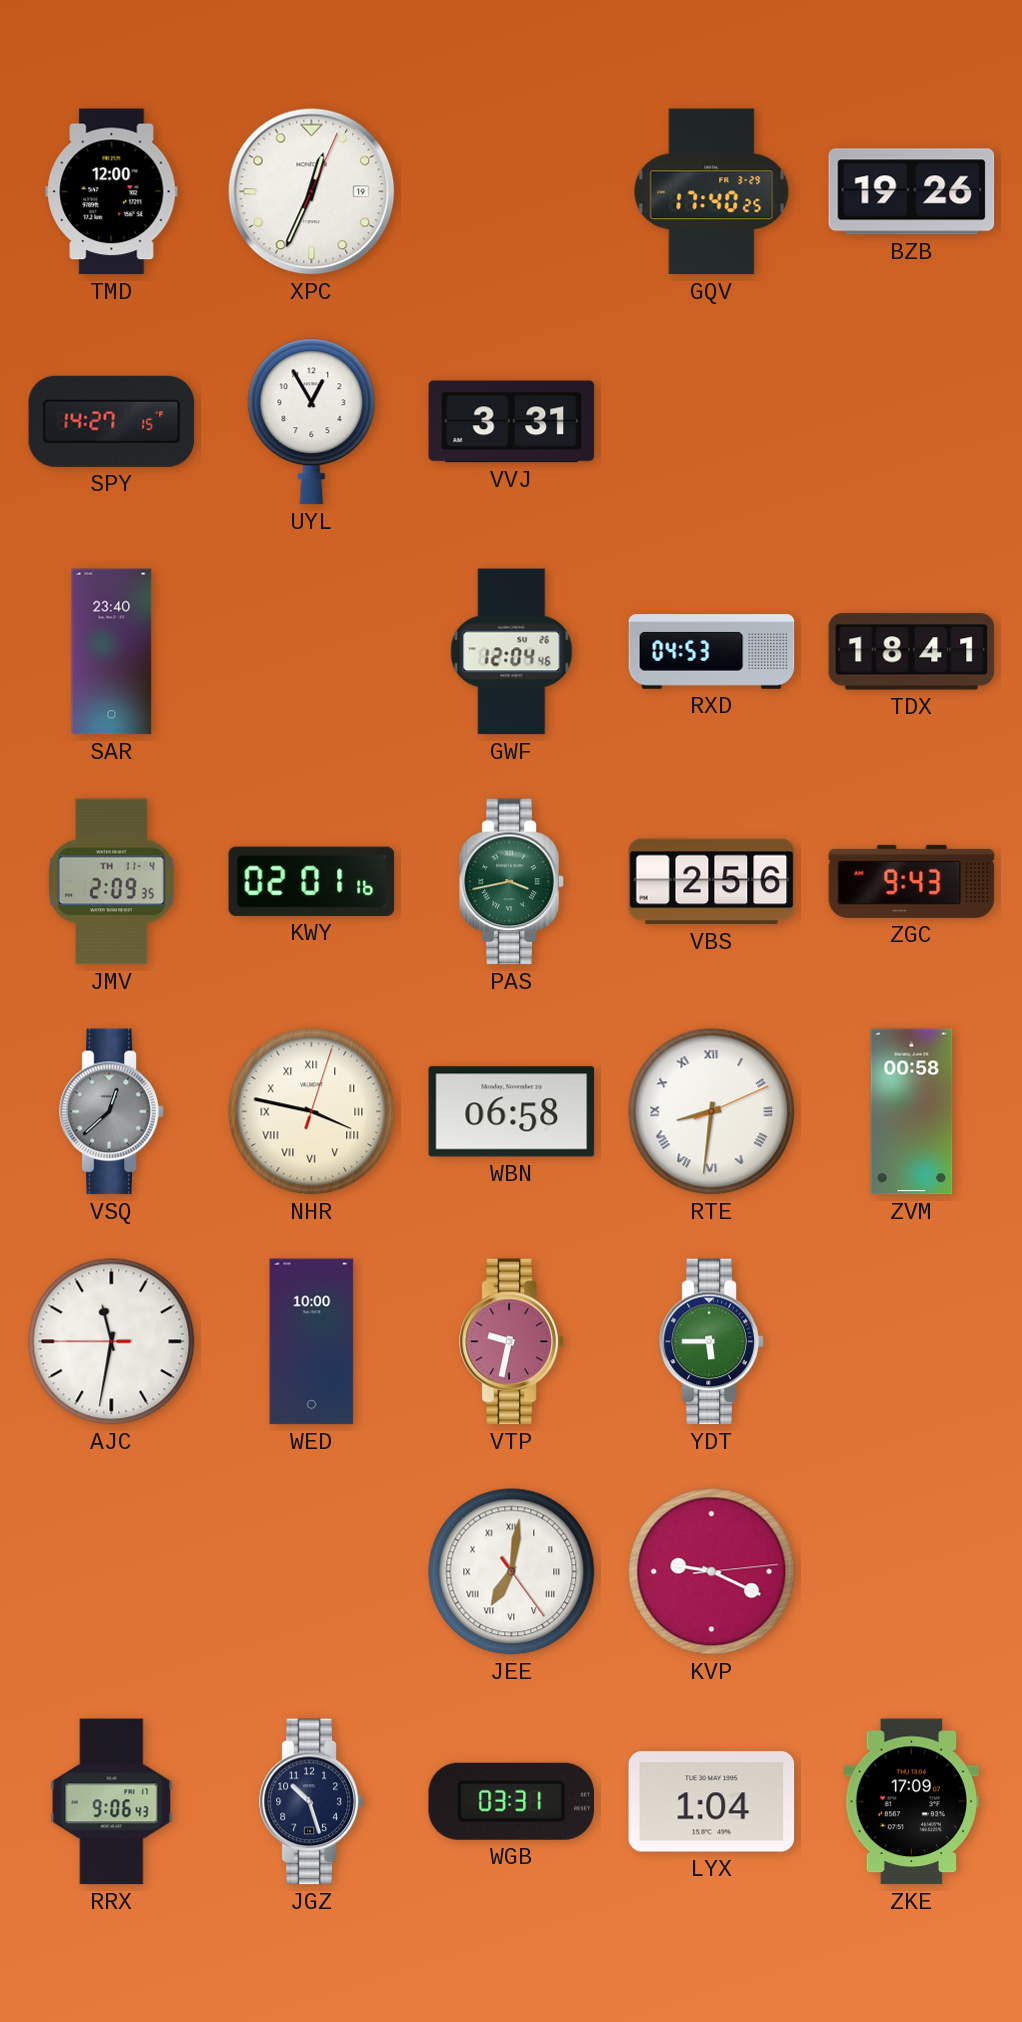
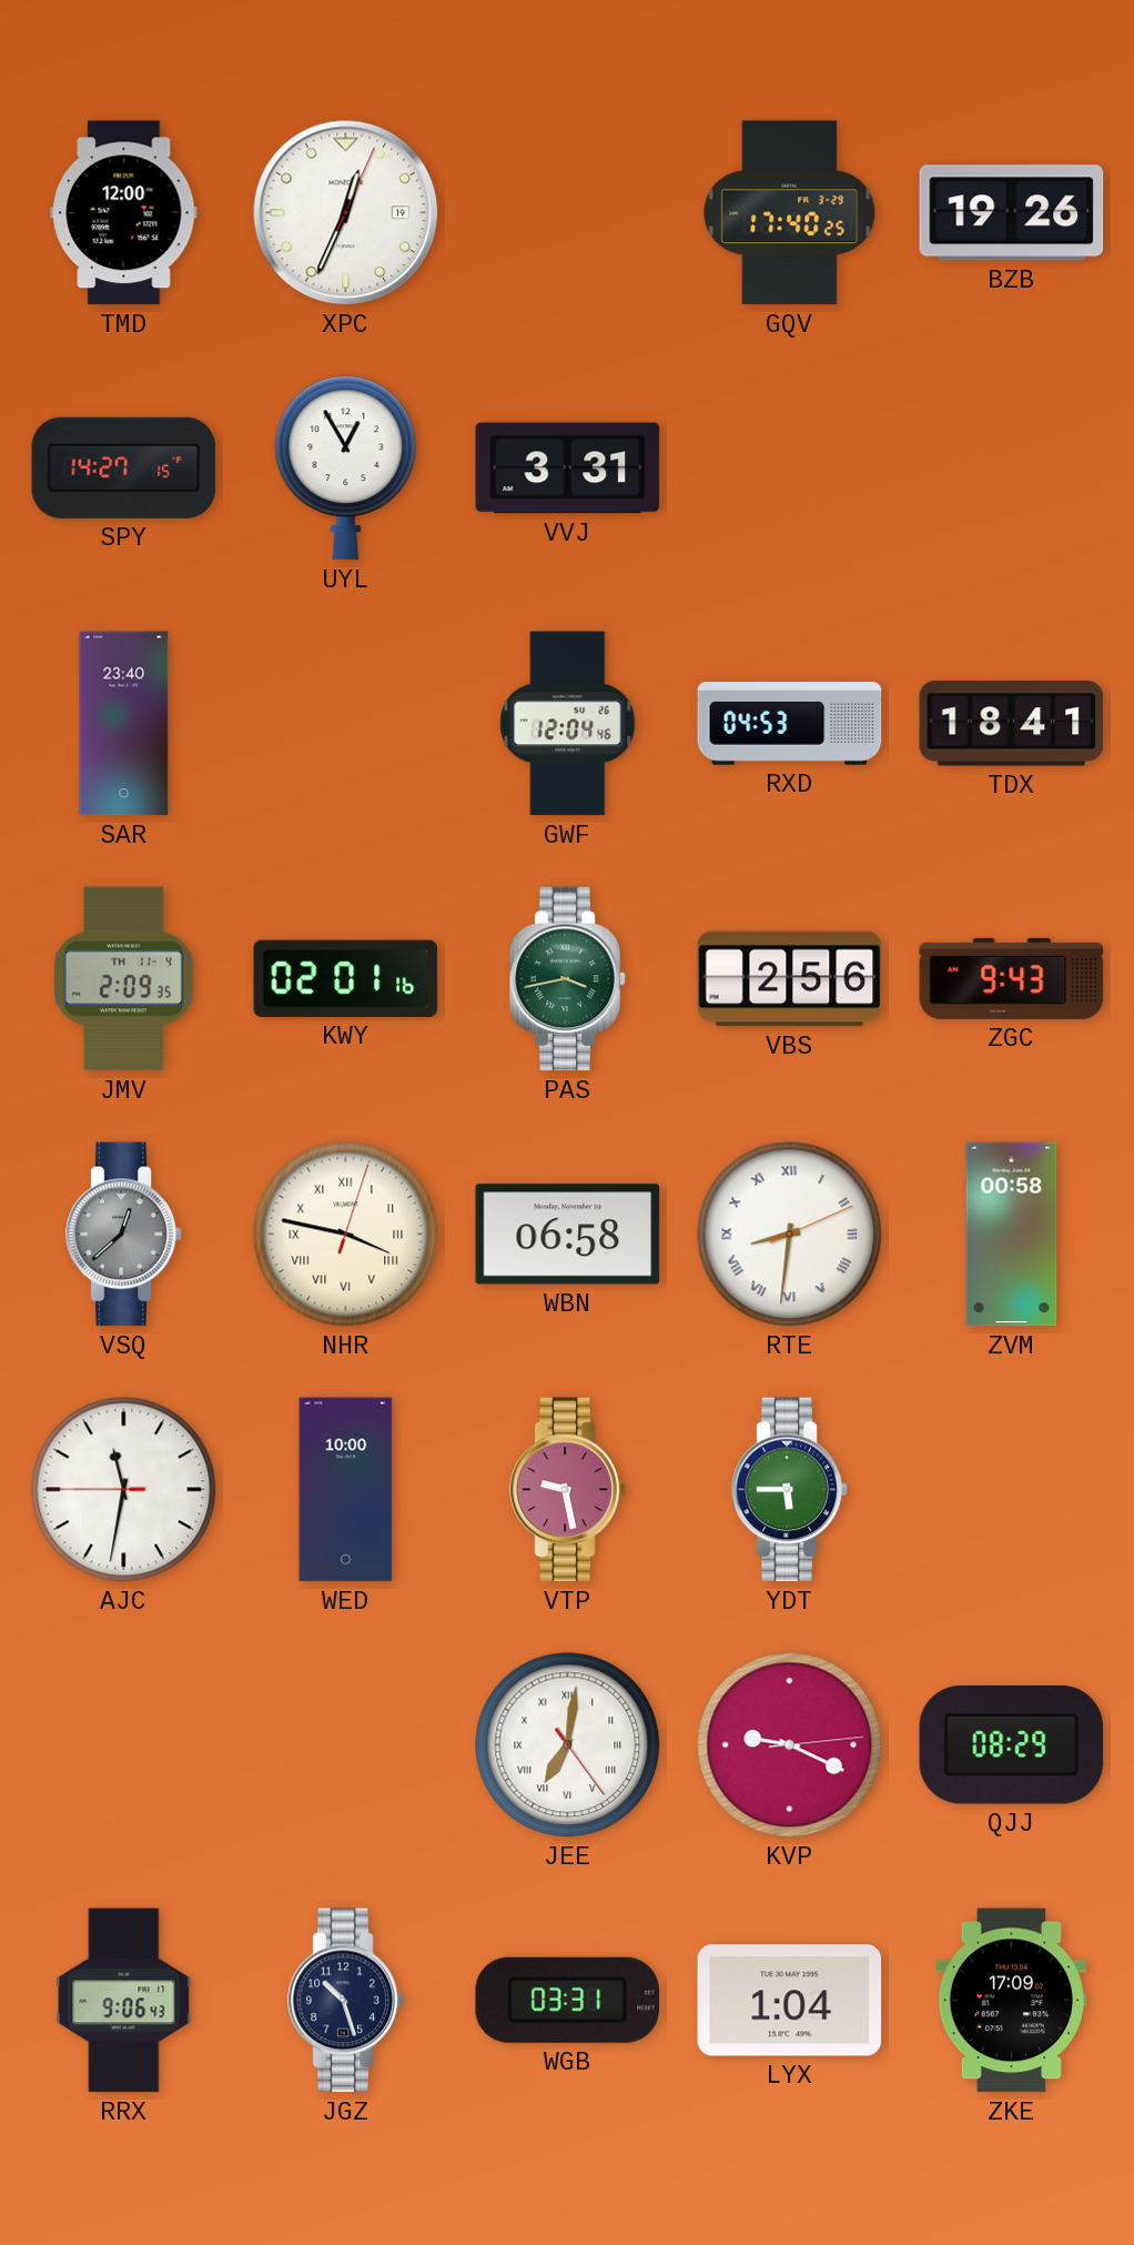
VTP: 9:32 -> 9:28
QJJ: none -> 08:29
